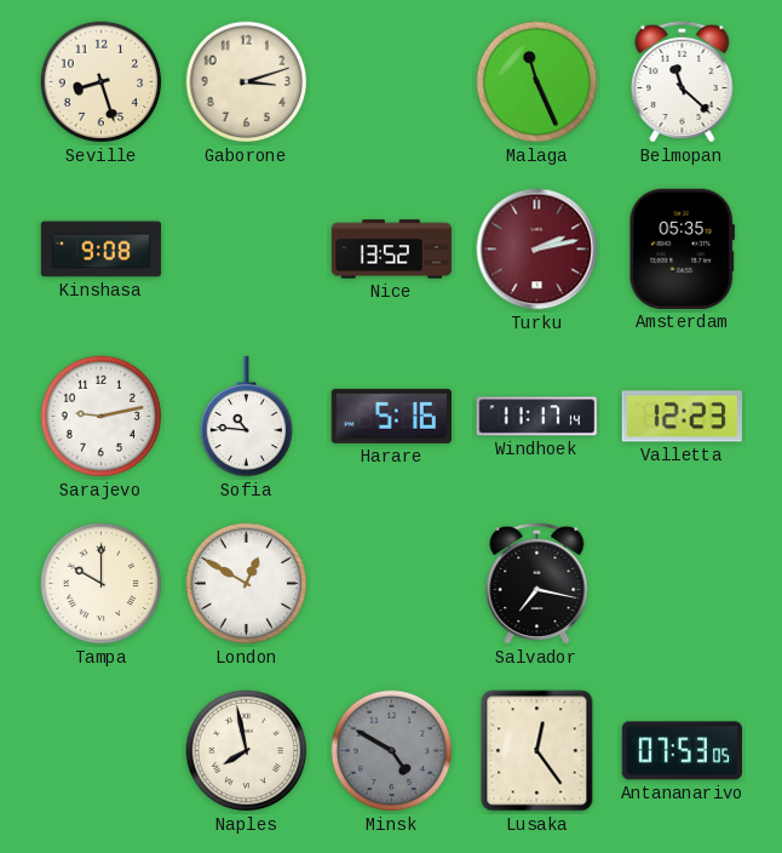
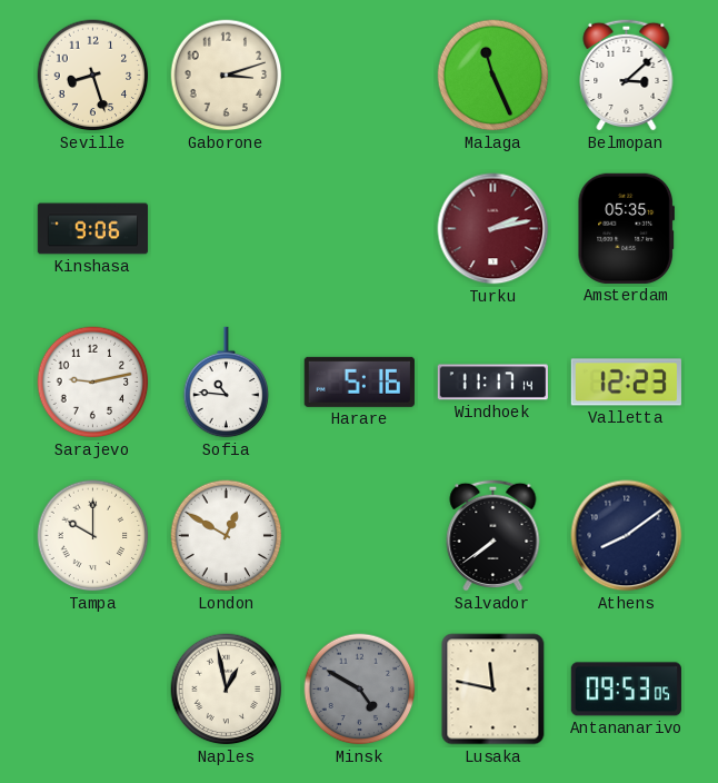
Belmopan: 11:22 -> 3:08
Kinshasa: 9:08 -> 9:06
Nice: 13:52 -> none
Salvador: 7:17 -> 7:39
Athens: none -> 8:09
Naples: 7:58 -> 12:58
Lusaka: 12:24 -> 11:47
Antananarivo: 07:53 -> 09:53
